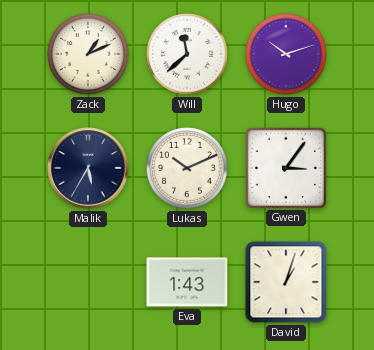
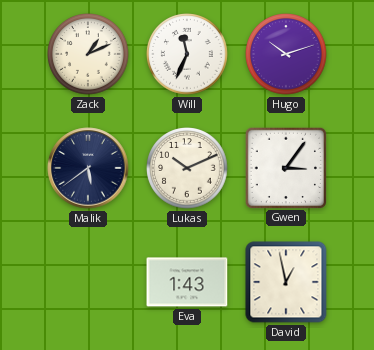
Will: 11:38 -> 11:34
Malik: 5:35 -> 5:39
David: 1:03 -> 12:58
